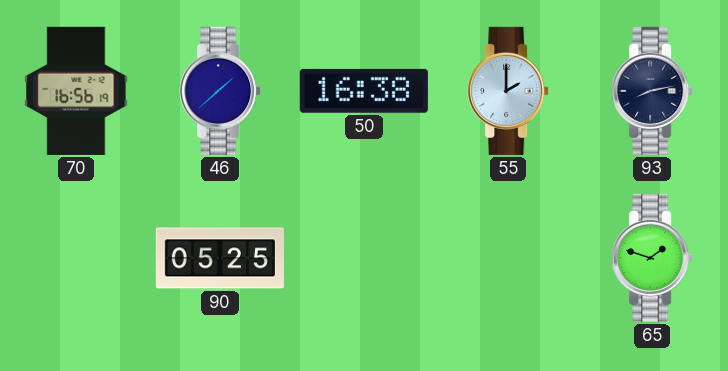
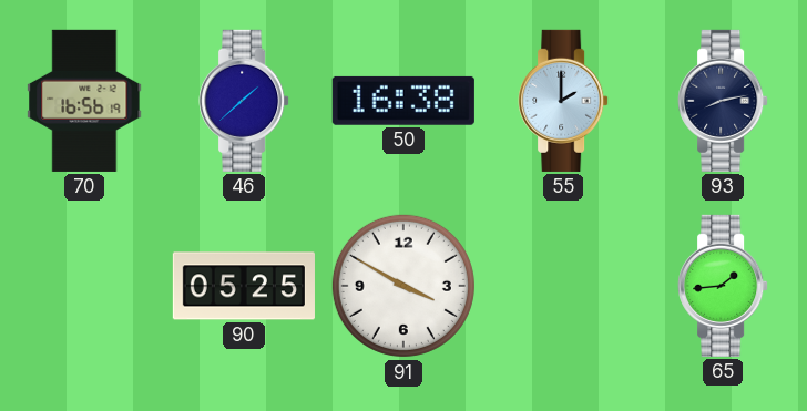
91: none -> 3:50
65: 1:48 -> 1:44
